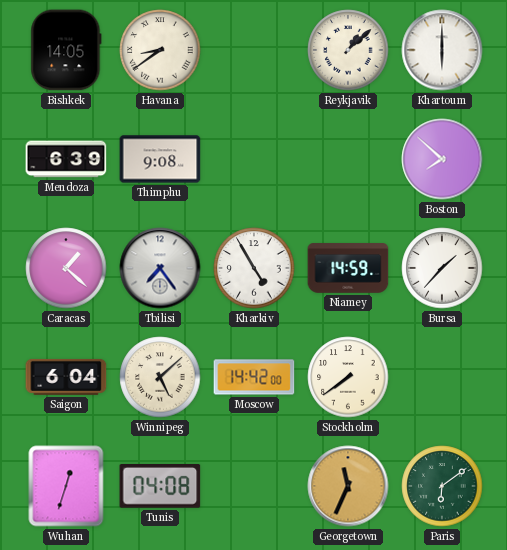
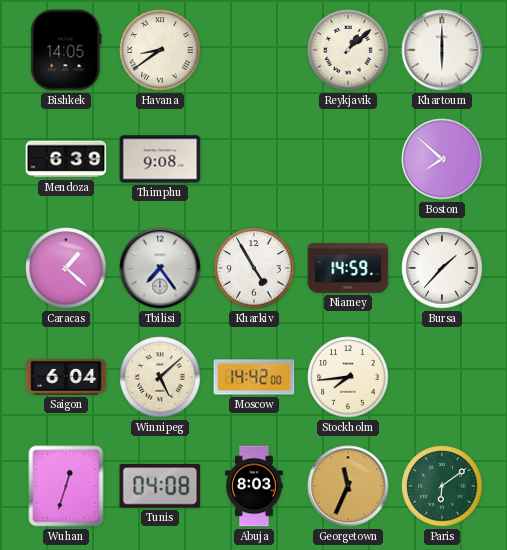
Stockholm: 7:39 -> 7:44
Abuja: none -> 8:03
